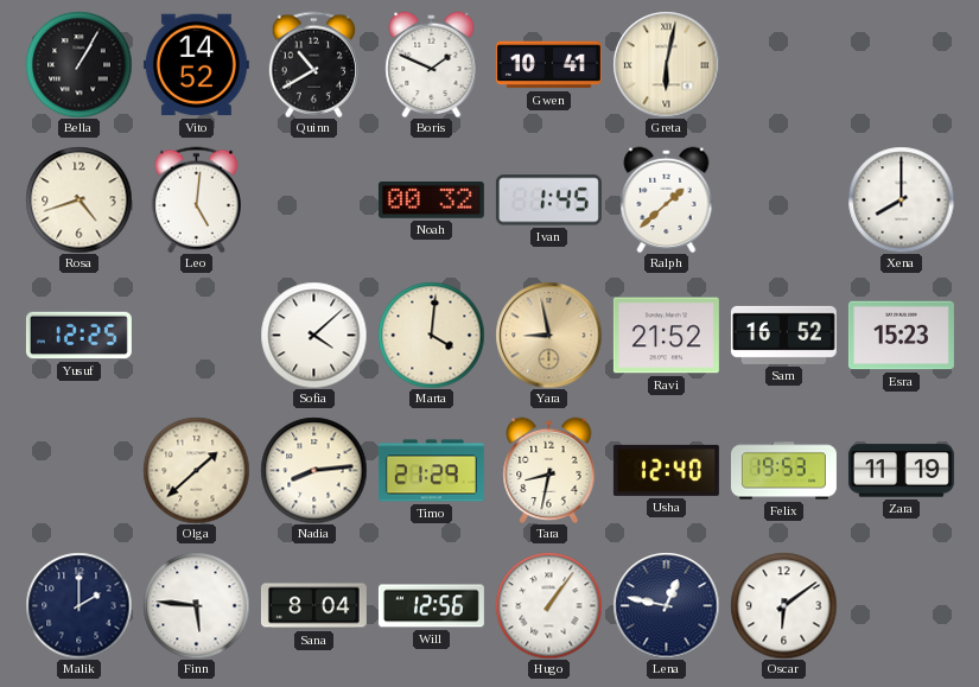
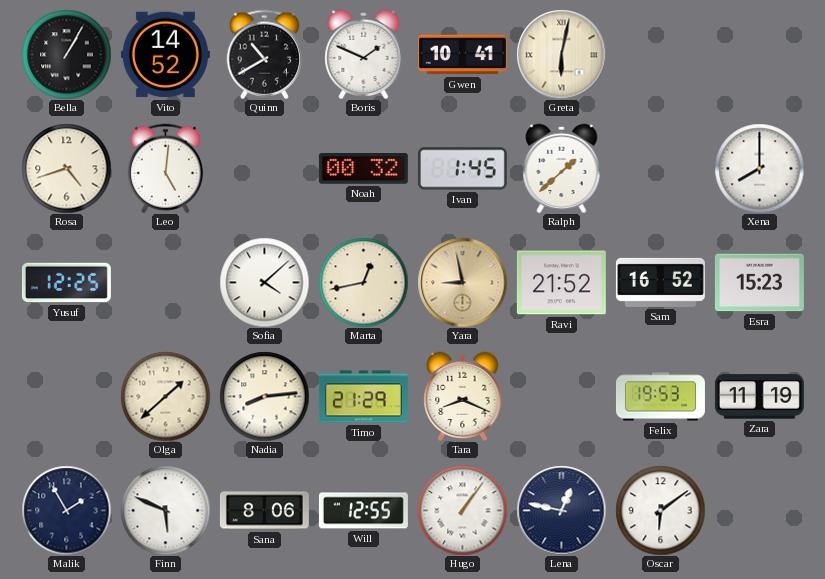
Marta: 4:01 -> 12:43
Tara: 8:32 -> 8:19
Usha: 12:40 -> none
Malik: 2:00 -> 1:55
Finn: 5:46 -> 5:49
Sana: 8:04 -> 8:06
Will: 12:56 -> 12:55
